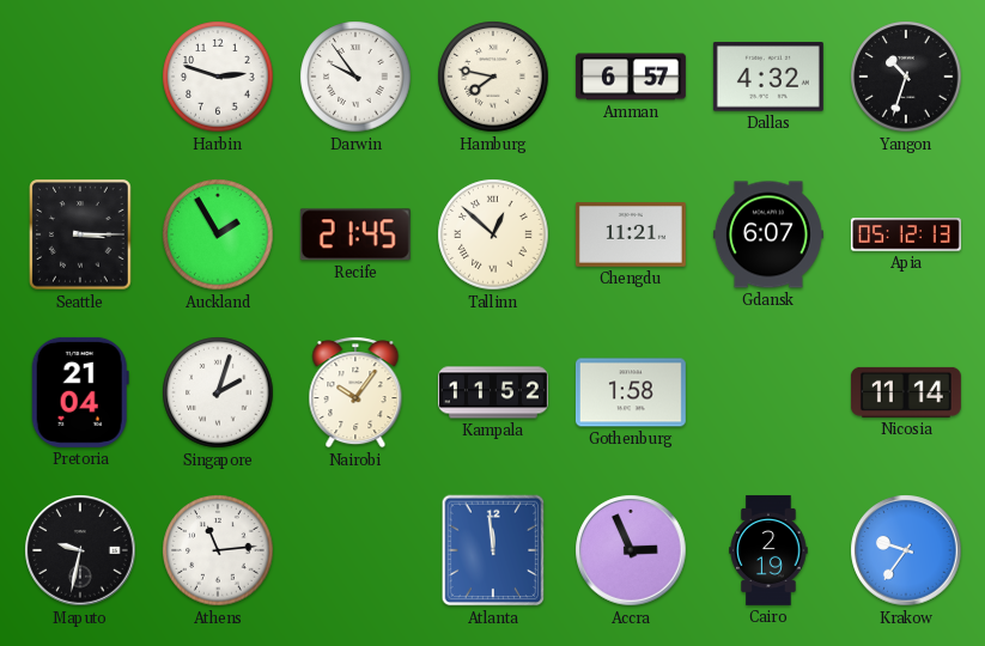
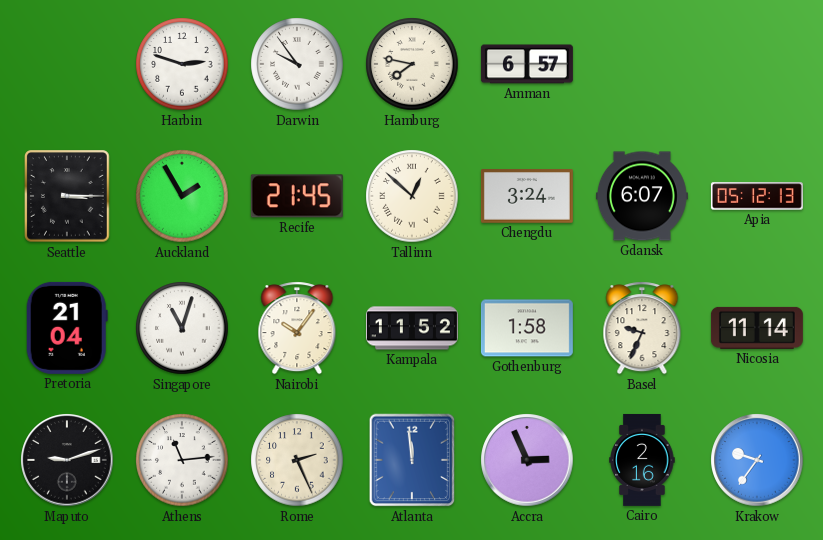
Dallas: 4:32 -> none
Yangon: 10:33 -> none
Chengdu: 11:21 -> 3:24
Singapore: 2:03 -> 11:03
Basel: none -> 9:34
Maputo: 9:32 -> 9:12
Rome: none -> 2:26
Cairo: 2:19 -> 2:16
